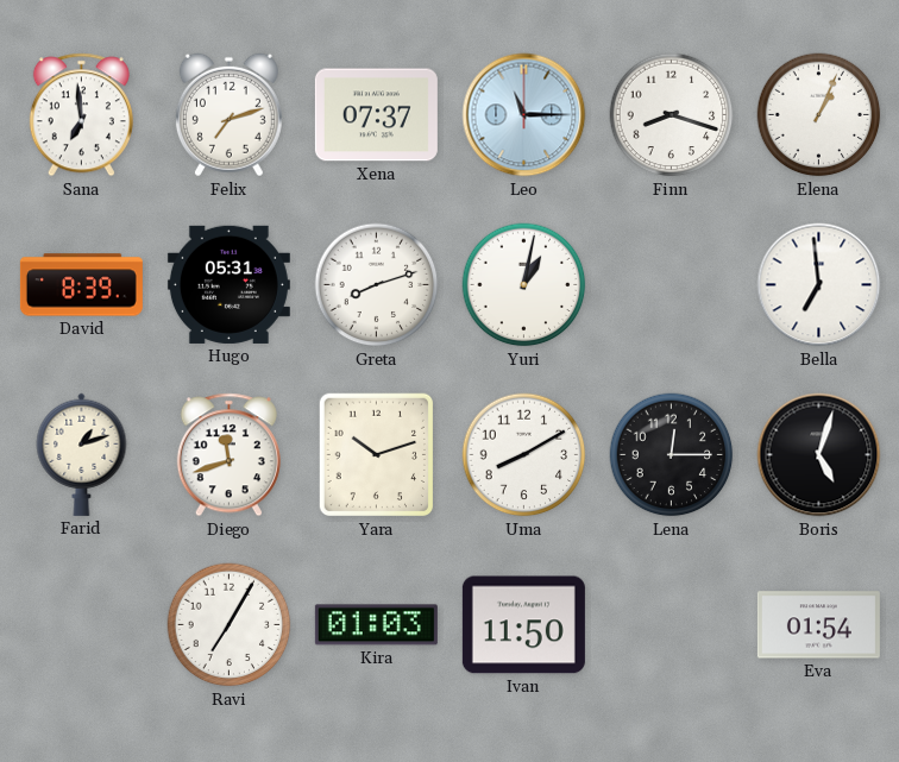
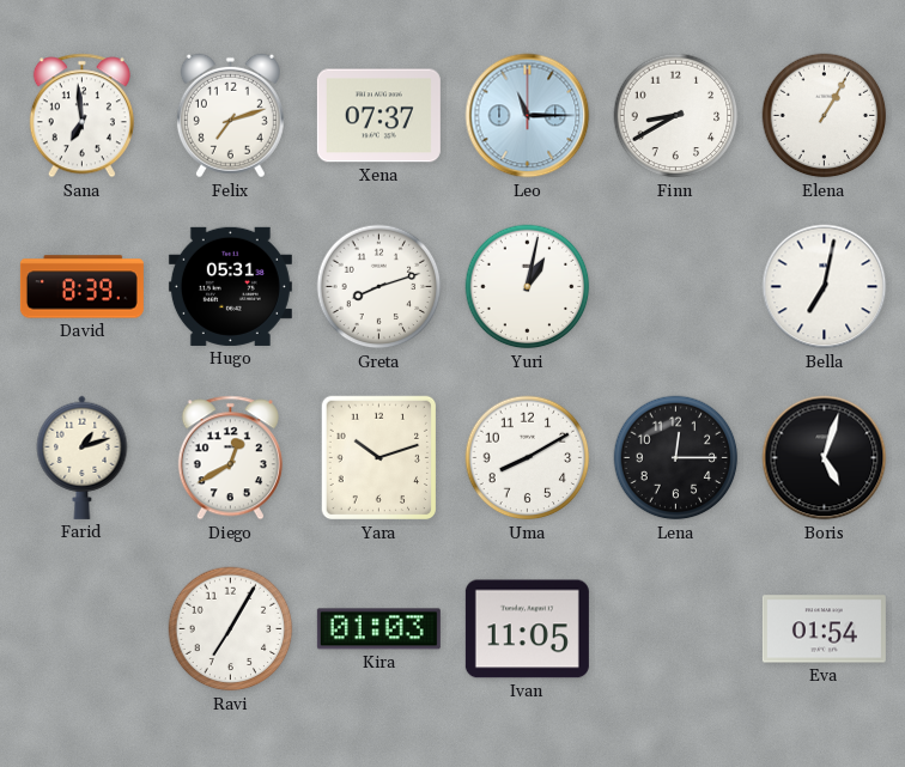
Finn: 8:18 -> 8:40
Elena: 1:04 -> 1:05
Bella: 6:59 -> 7:02
Diego: 11:42 -> 12:40
Ivan: 11:50 -> 11:05
